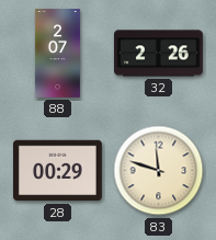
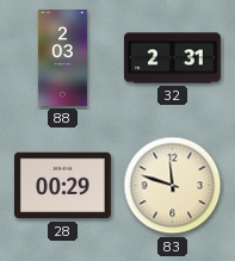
88: 2:07 -> 2:03
32: 2:26 -> 2:31
